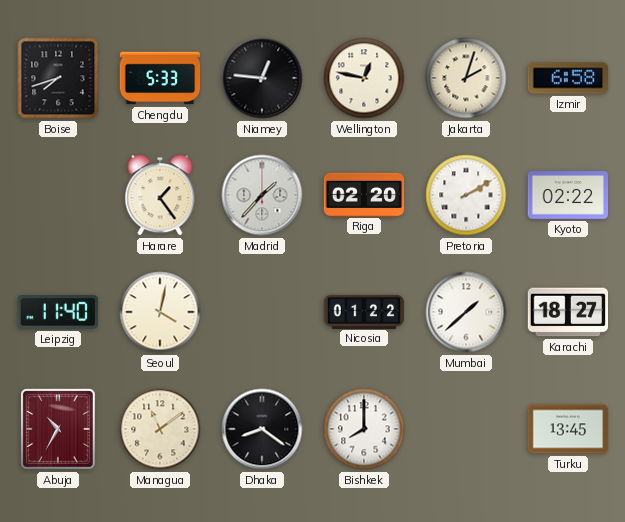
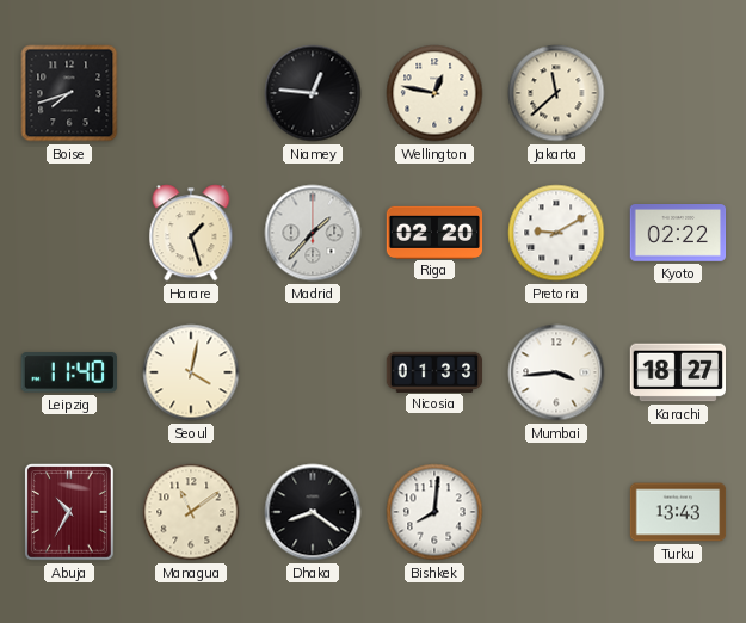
Chengdu: 5:33 -> none
Jakarta: 2:03 -> 11:38
Izmir: 6:58 -> none
Harare: 1:24 -> 1:27
Pretoria: 2:10 -> 9:10
Nicosia: 01:22 -> 01:33
Mumbai: 1:38 -> 3:44
Bishkek: 8:00 -> 8:01
Turku: 13:45 -> 13:43
